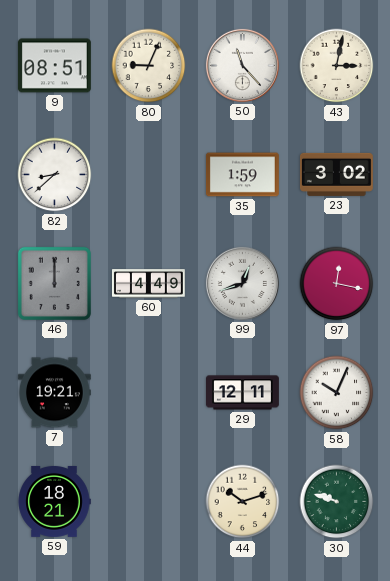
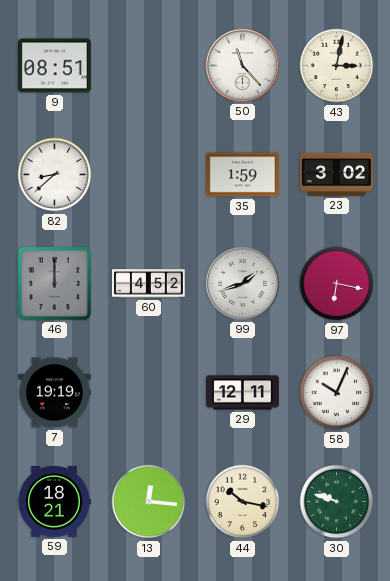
80: 9:04 -> none
60: 4:49 -> 4:52
99: 12:42 -> 1:42
97: 12:17 -> 6:17
7: 19:21 -> 19:19
13: none -> 12:16
44: 10:12 -> 10:17
